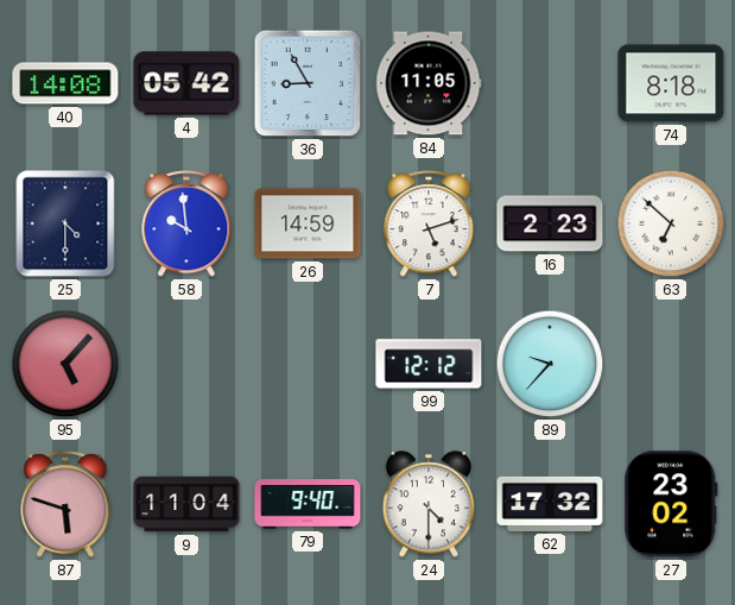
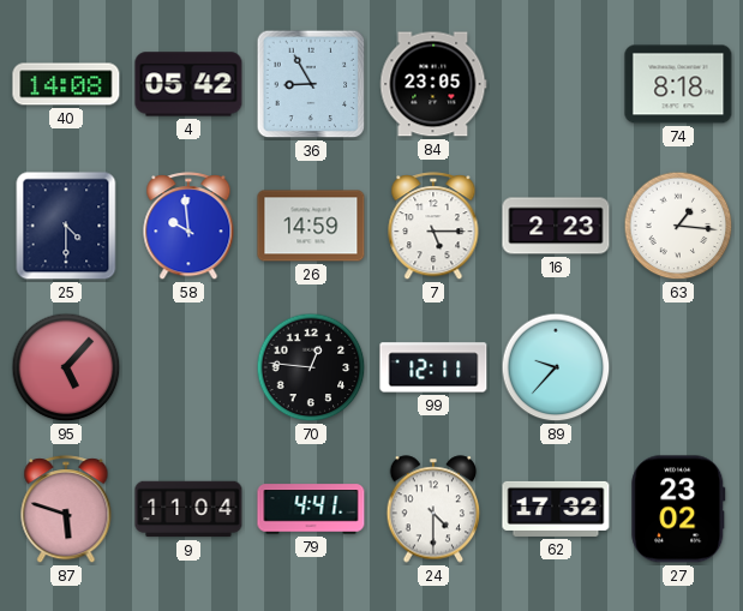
84: 11:05 -> 23:05
7: 5:12 -> 5:15
63: 6:52 -> 1:16
70: none -> 12:46
99: 12:12 -> 12:11
79: 9:40 -> 4:41
